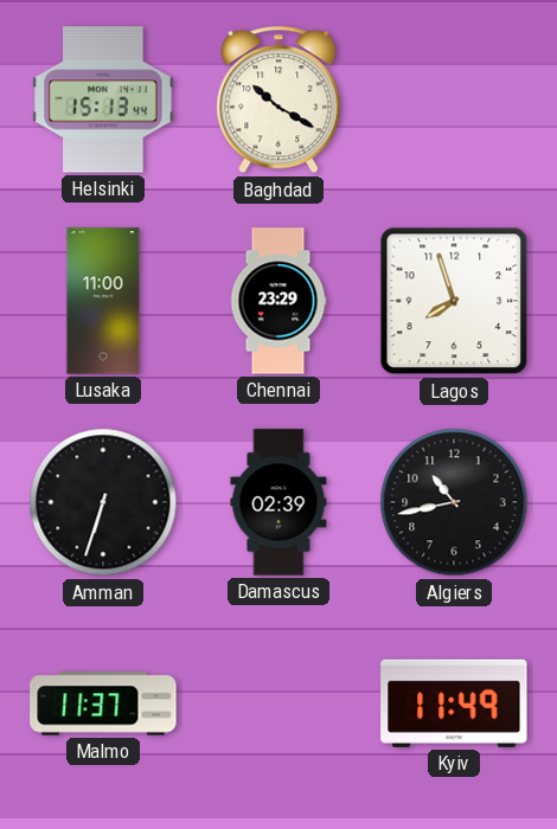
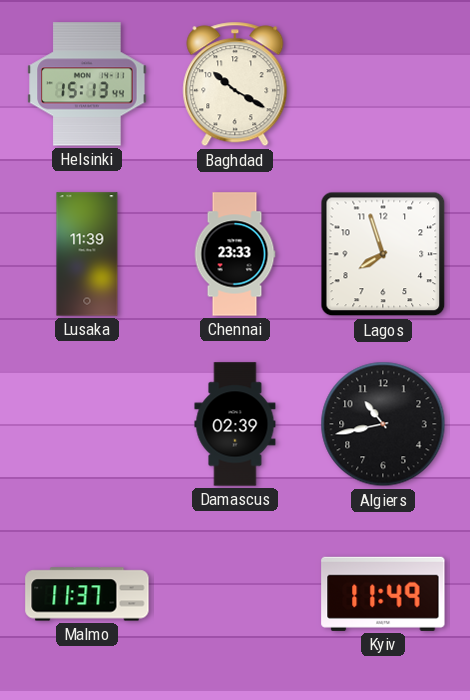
Lusaka: 11:00 -> 11:39
Chennai: 23:29 -> 23:33
Amman: 6:33 -> none
